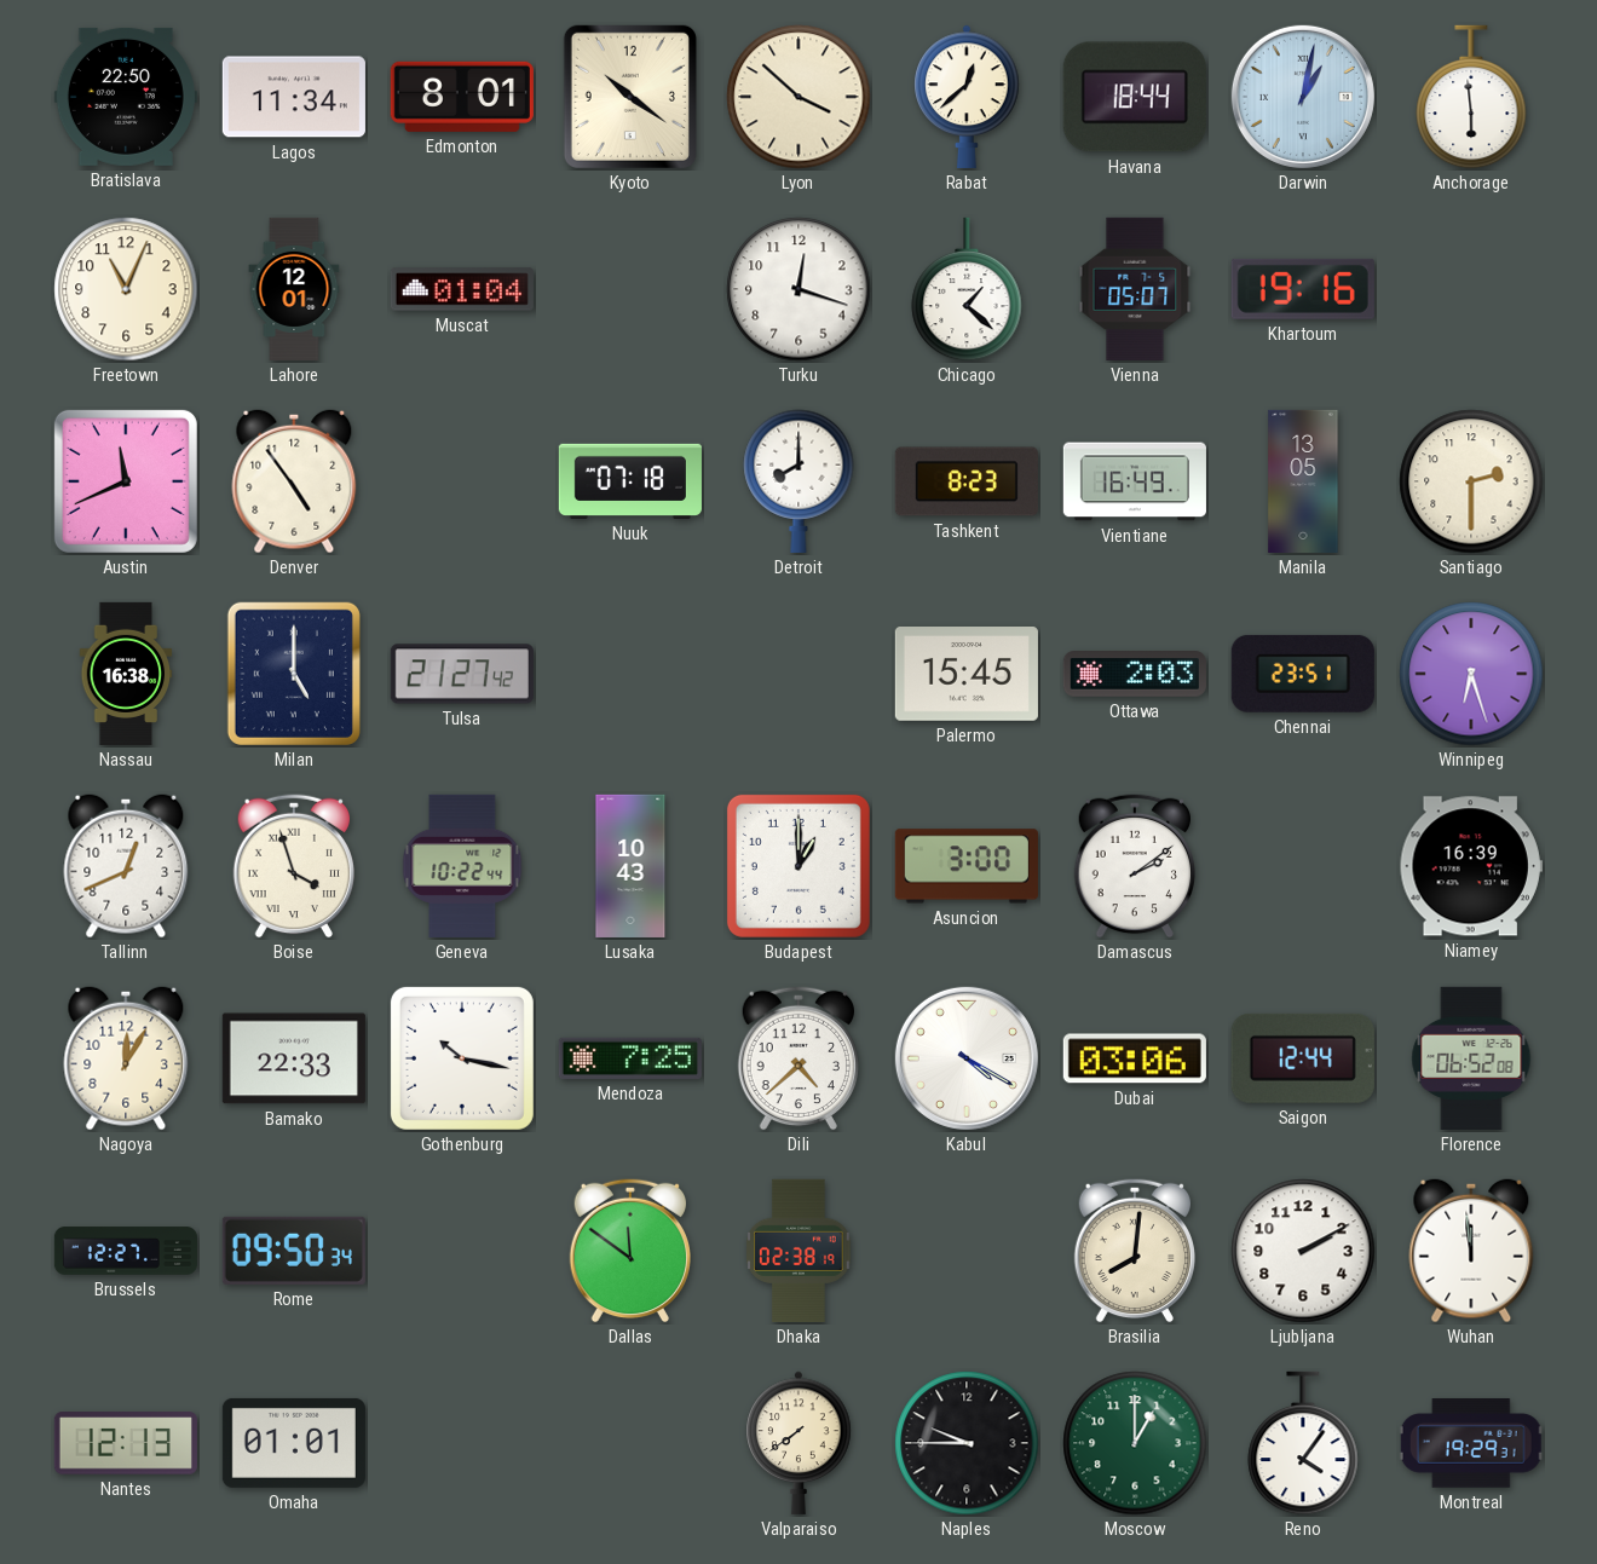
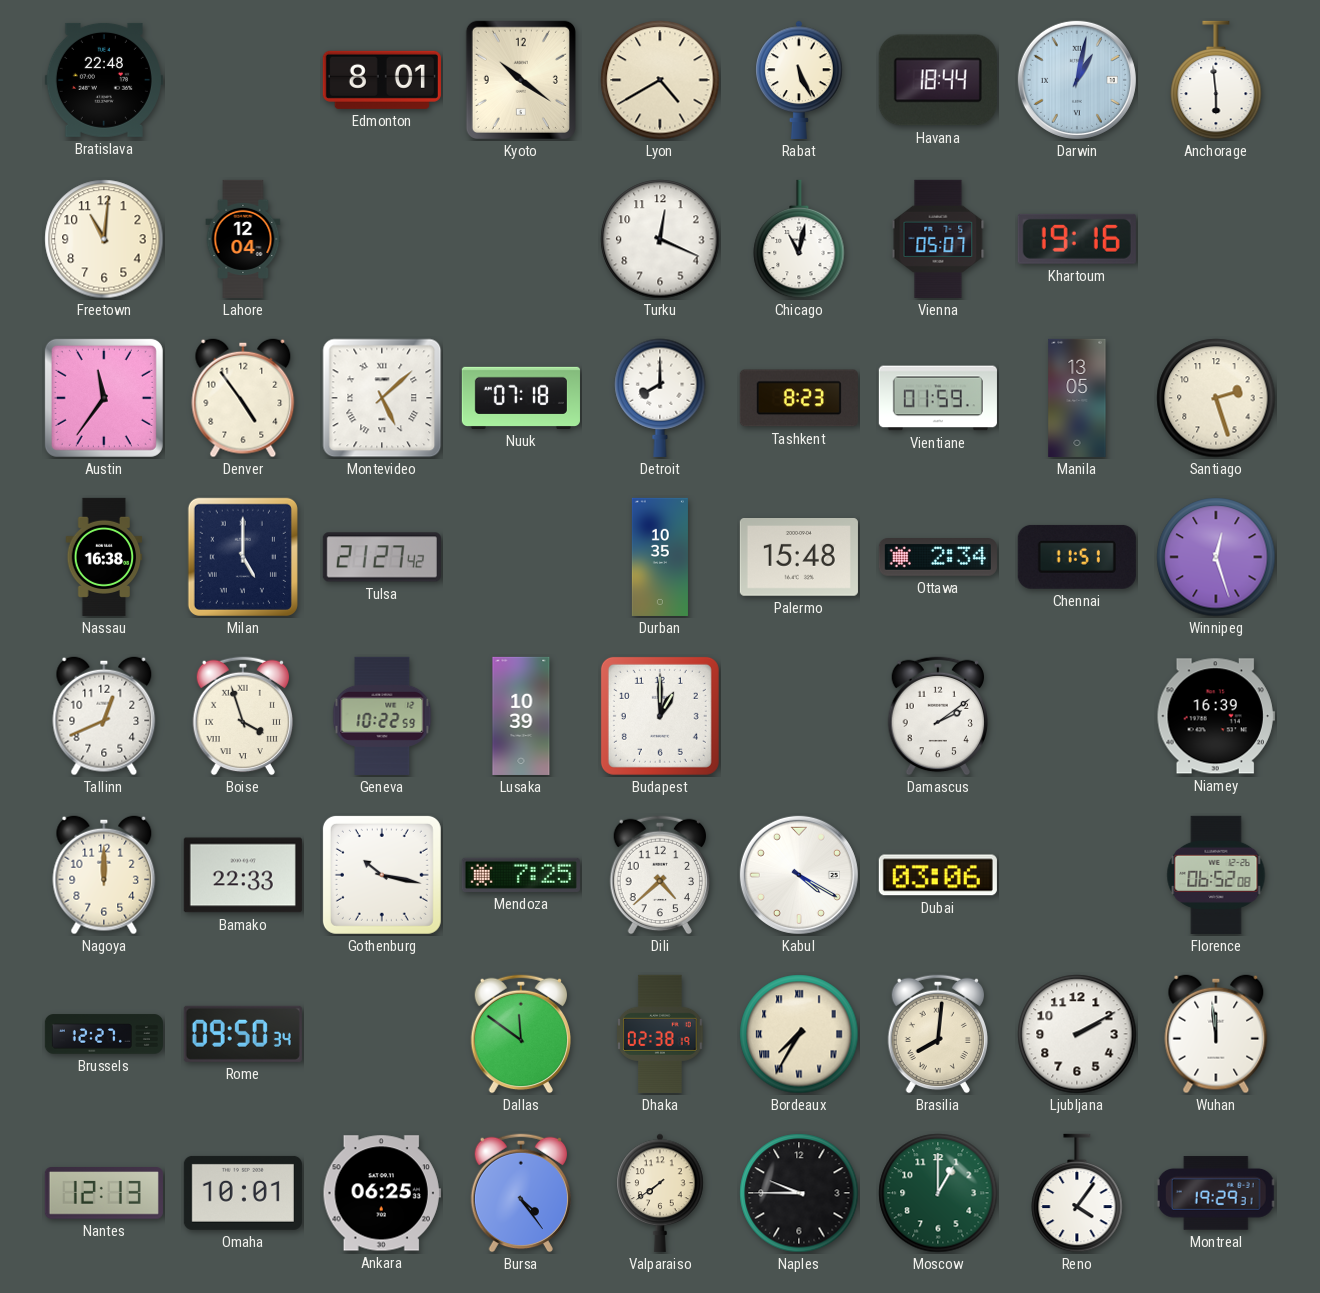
Bratislava: 22:50 -> 22:48
Lagos: 11:34 -> none
Lyon: 3:52 -> 4:40
Rabat: 12:38 -> 5:26
Freetown: 11:04 -> 11:01
Lahore: 12:01 -> 12:04
Muscat: 01:04 -> none
Turku: 12:18 -> 12:19
Chicago: 1:22 -> 11:02
Austin: 11:41 -> 11:36
Montevideo: none -> 5:08
Vientiane: 16:49 -> 01:59
Santiago: 2:30 -> 2:27
Durban: none -> 10:35
Palermo: 15:45 -> 15:48
Ottawa: 2:03 -> 2:34
Chennai: 23:51 -> 11:51
Winnipeg: 6:27 -> 12:27
Geneva: 10:22:44 -> 10:22:59
Lusaka: 10:43 -> 10:39
Asuncion: 3:00 -> none
Nagoya: 12:05 -> 12:00
Saigon: 12:44 -> none
Bordeaux: none -> 7:35
Omaha: 01:01 -> 10:01
Ankara: none -> 06:25
Bursa: none -> 4:24
